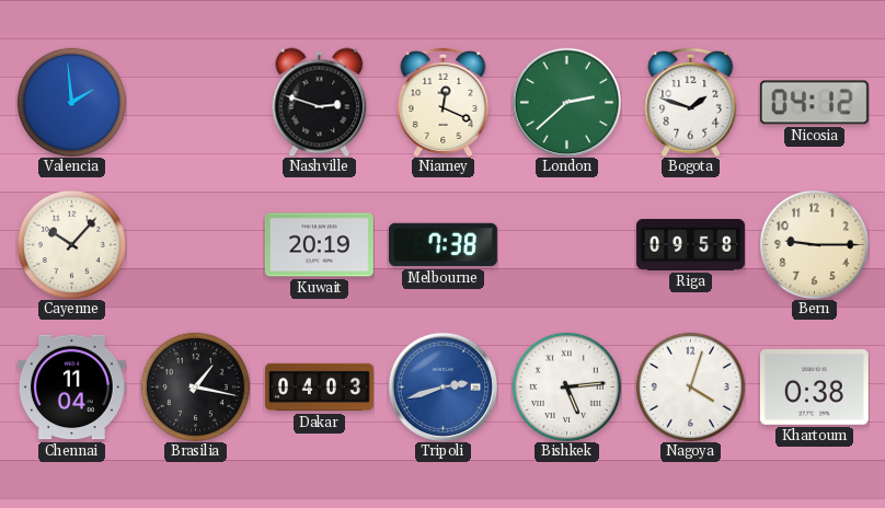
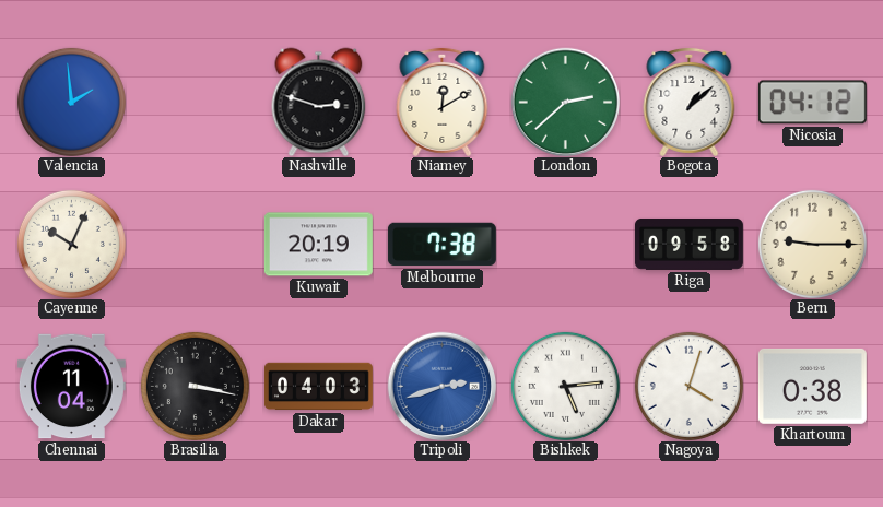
Niamey: 12:19 -> 12:10
Bogota: 1:48 -> 1:08
Cayenne: 10:07 -> 10:04
Brasilia: 1:17 -> 3:17
